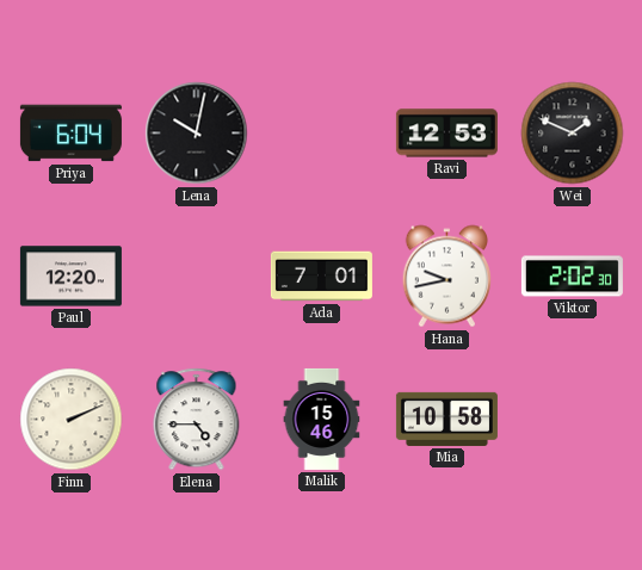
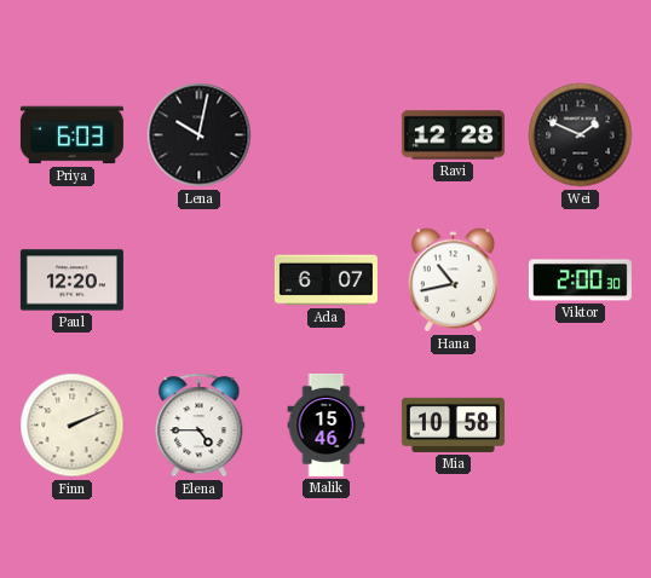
Priya: 6:04 -> 6:03
Ravi: 12:53 -> 12:28
Ada: 7:01 -> 6:07
Hana: 9:43 -> 10:43
Viktor: 2:02 -> 2:00
